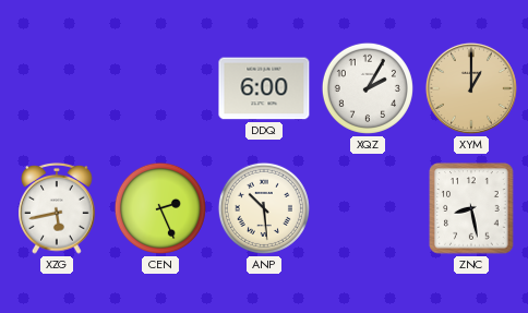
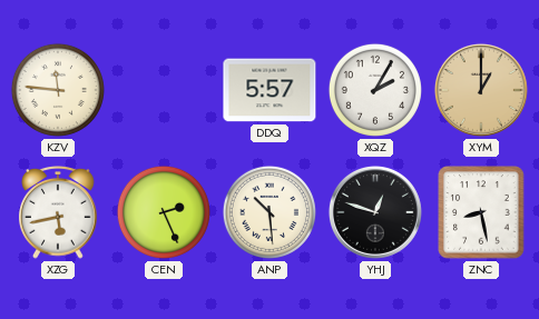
KZV: none -> 11:46
DDQ: 6:00 -> 5:57
YHJ: none -> 12:48
